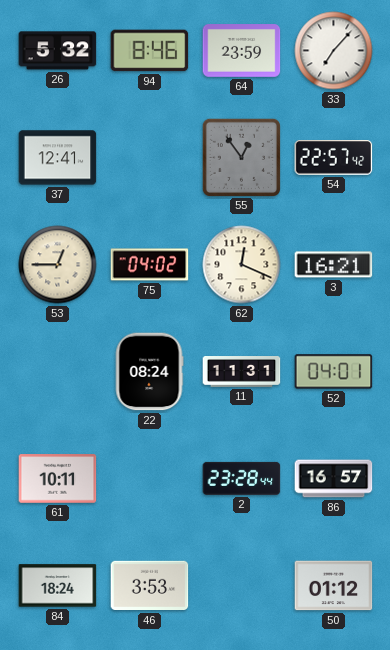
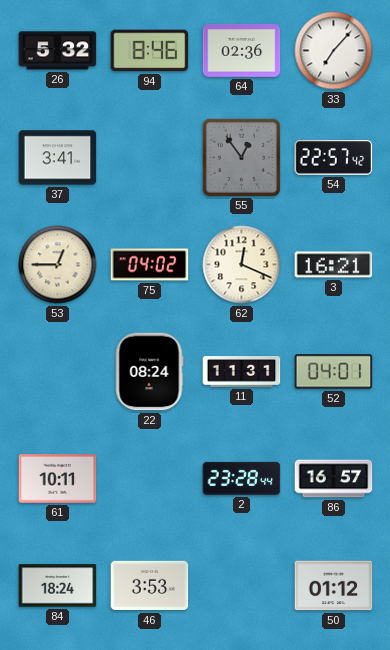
64: 23:59 -> 02:36
37: 12:41 -> 3:41
